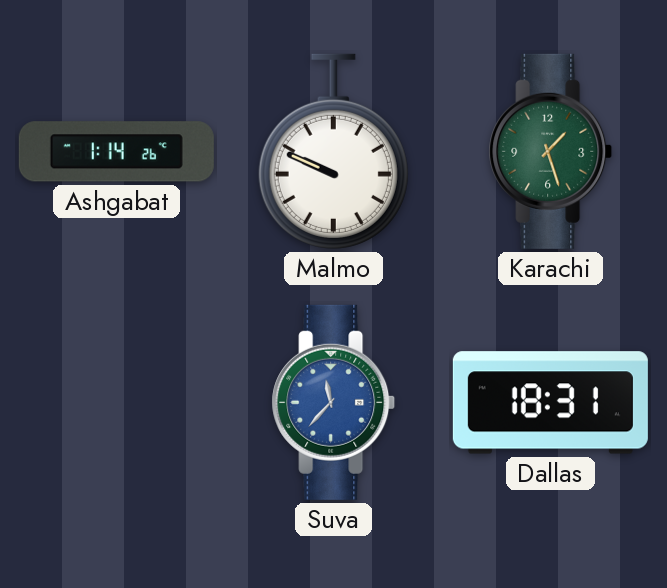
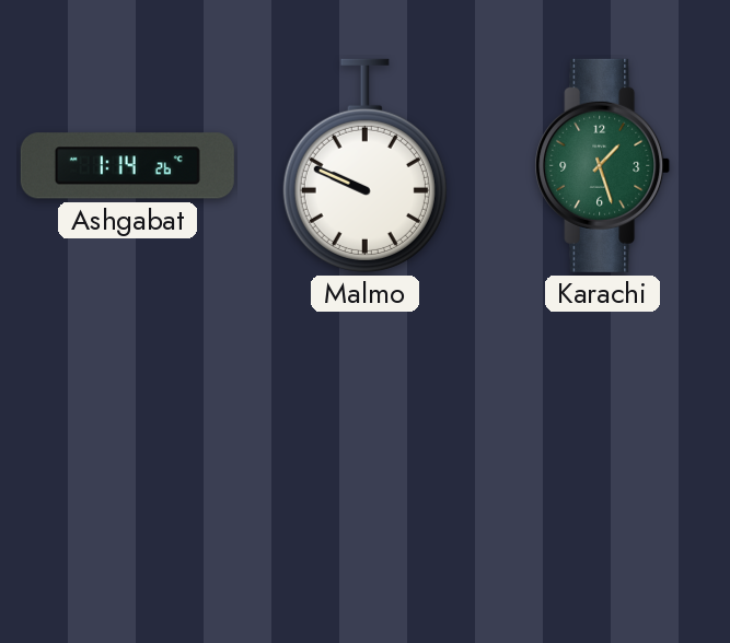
Suva: 11:37 -> none
Dallas: 18:31 -> none
